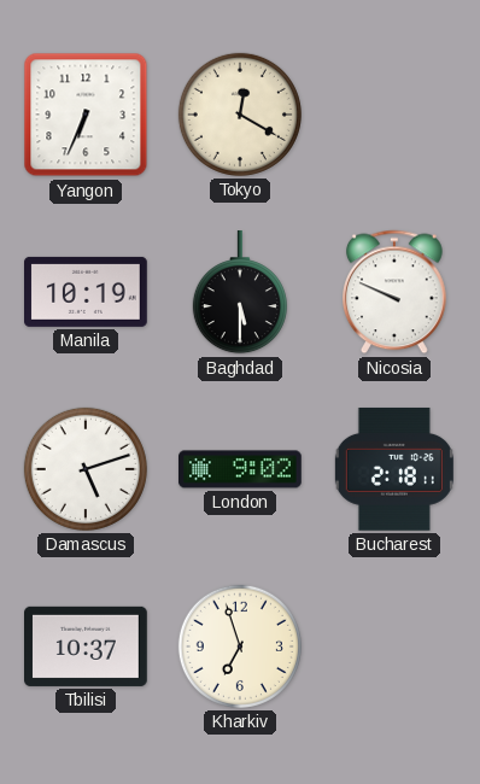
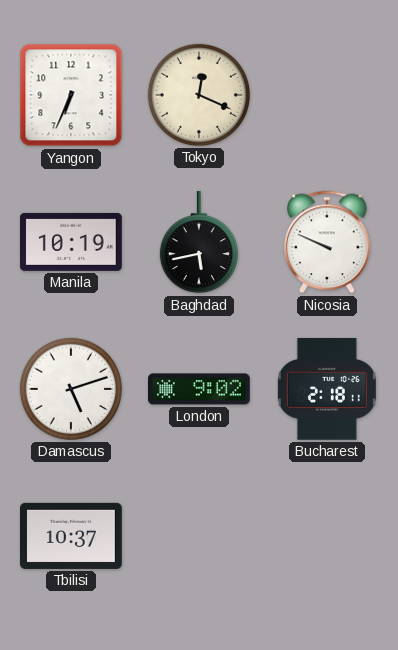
Tokyo: 12:20 -> 12:19
Baghdad: 5:30 -> 5:43
Kharkiv: 6:57 -> none
